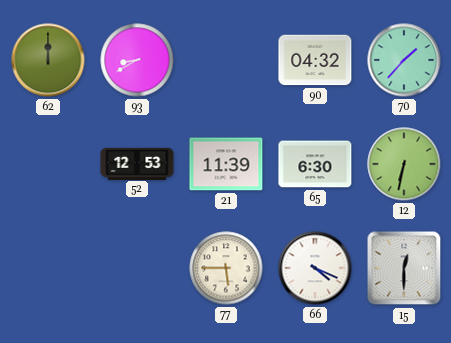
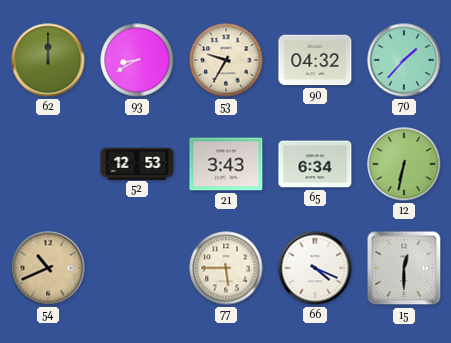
53: none -> 9:35
21: 11:39 -> 3:43
65: 6:30 -> 6:34
54: none -> 10:41
